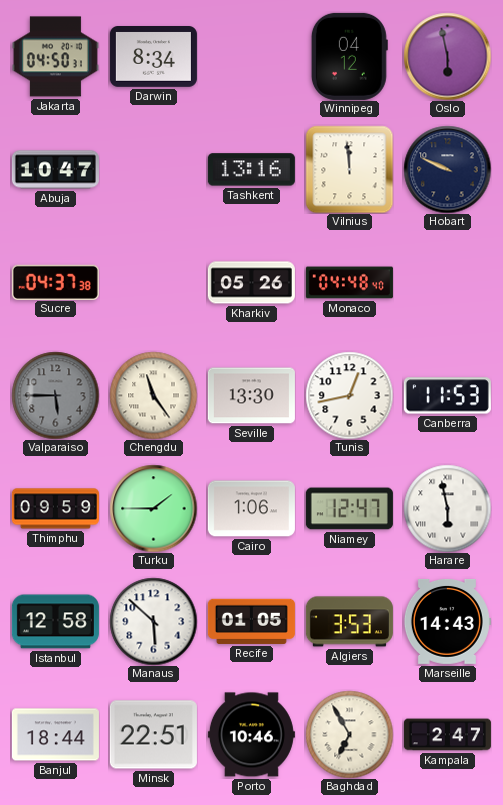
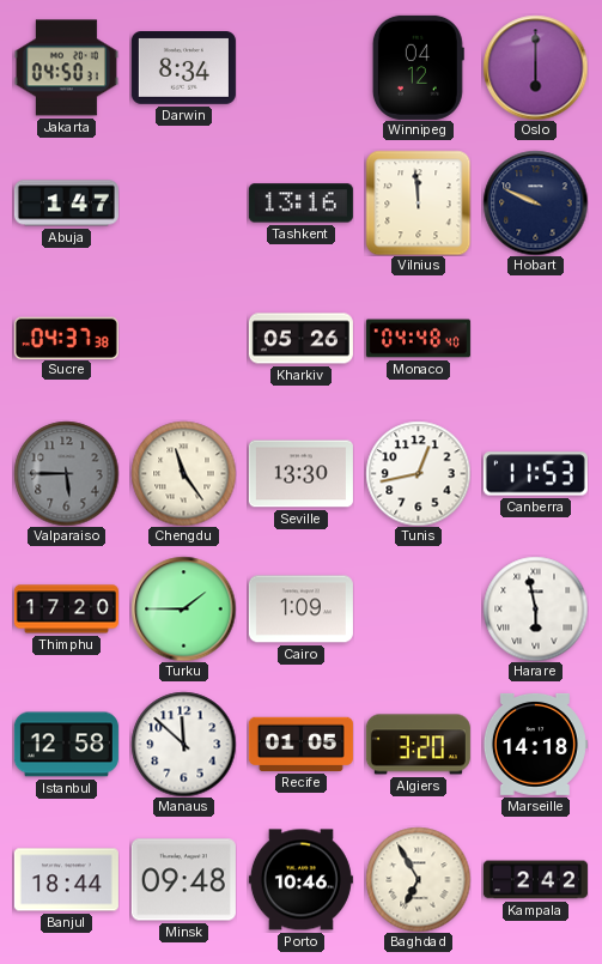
Oslo: 5:58 -> 6:00
Abuja: 10:47 -> 1:47
Thimphu: 09:59 -> 17:20
Cairo: 1:06 -> 1:09
Niamey: 12:47 -> none
Manaus: 5:52 -> 11:52
Algiers: 3:53 -> 3:20
Marseille: 14:43 -> 14:18
Minsk: 22:51 -> 09:48
Kampala: 2:47 -> 2:42
